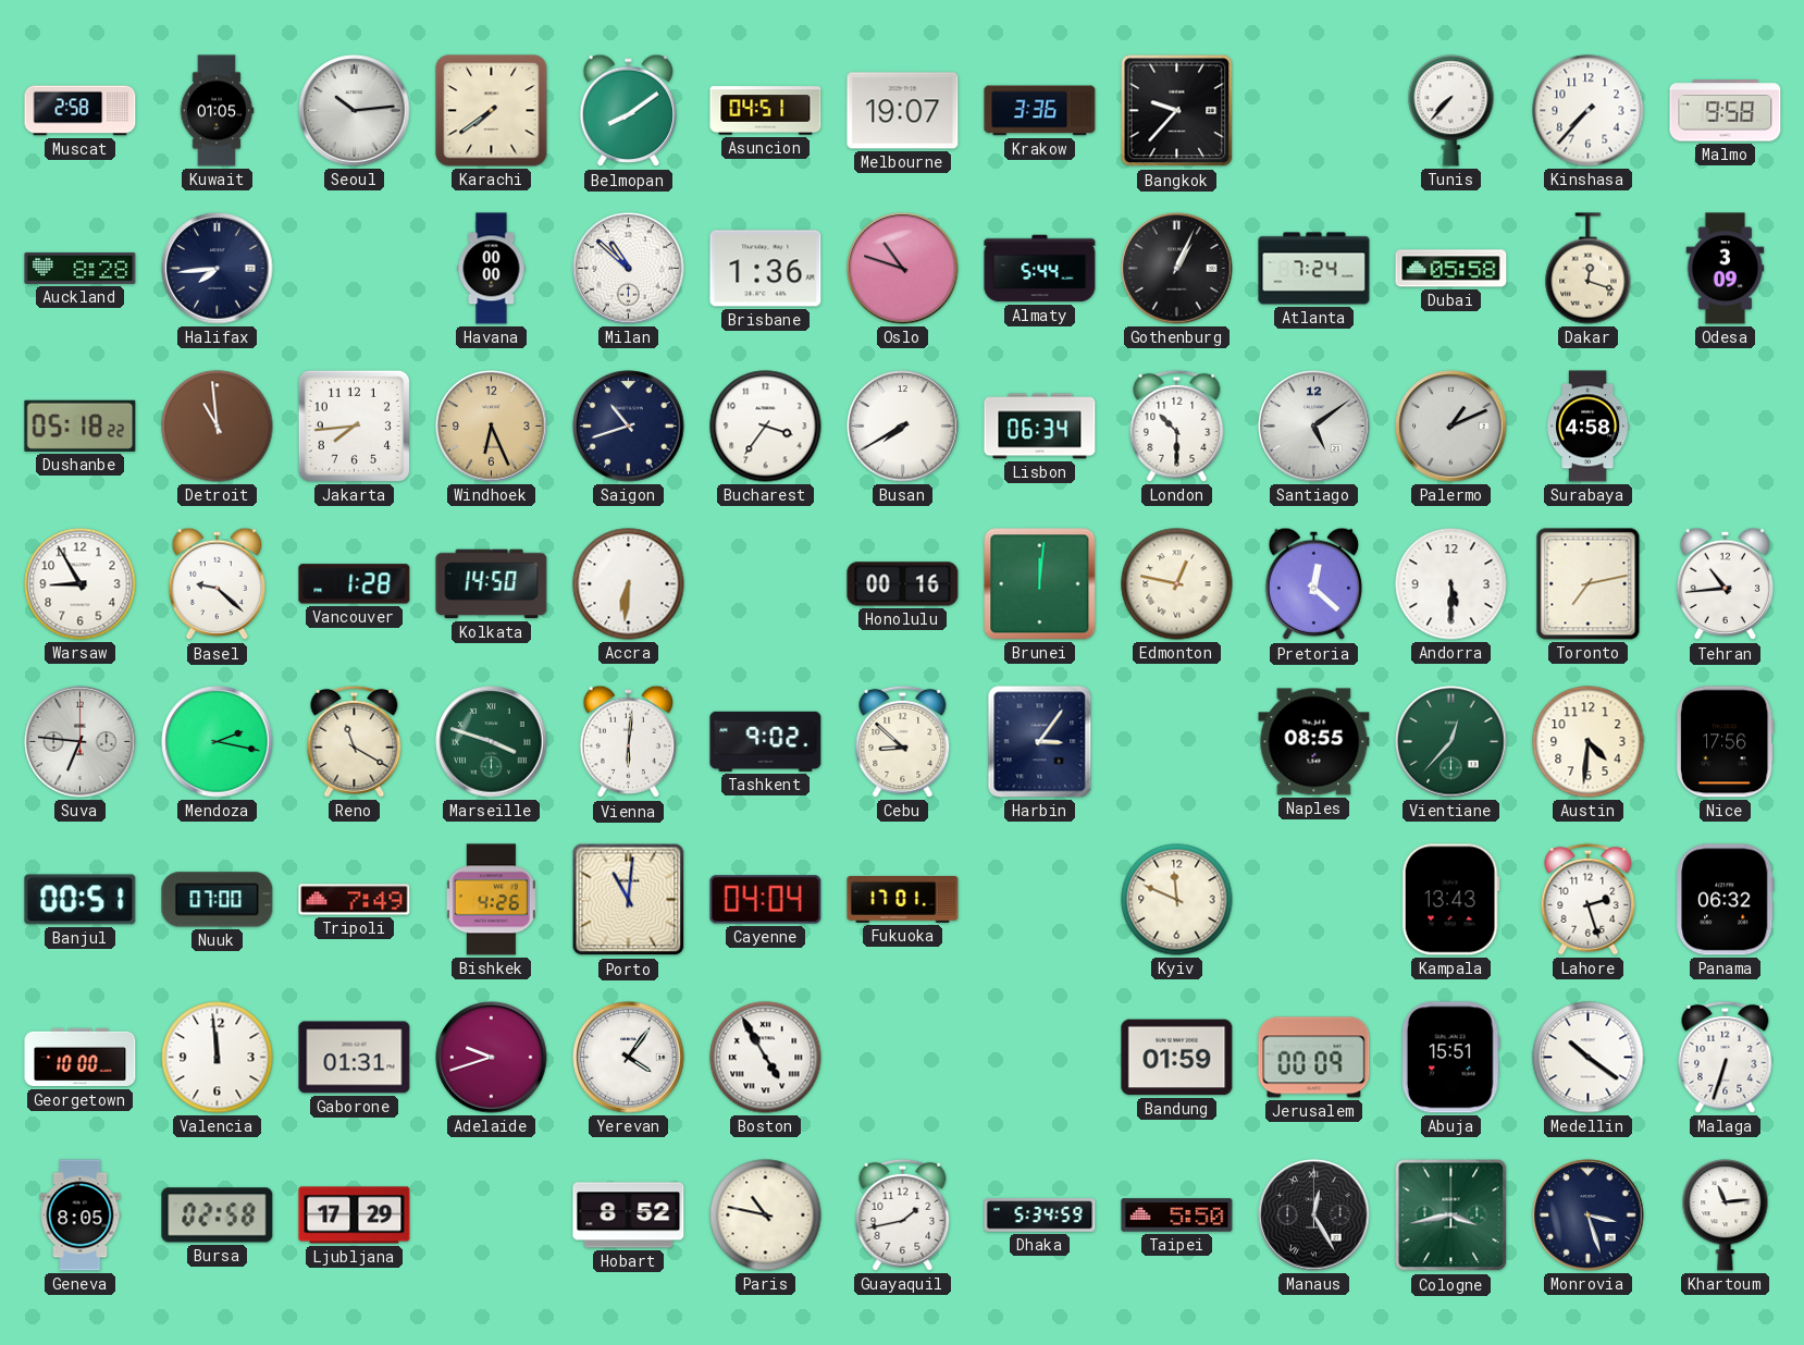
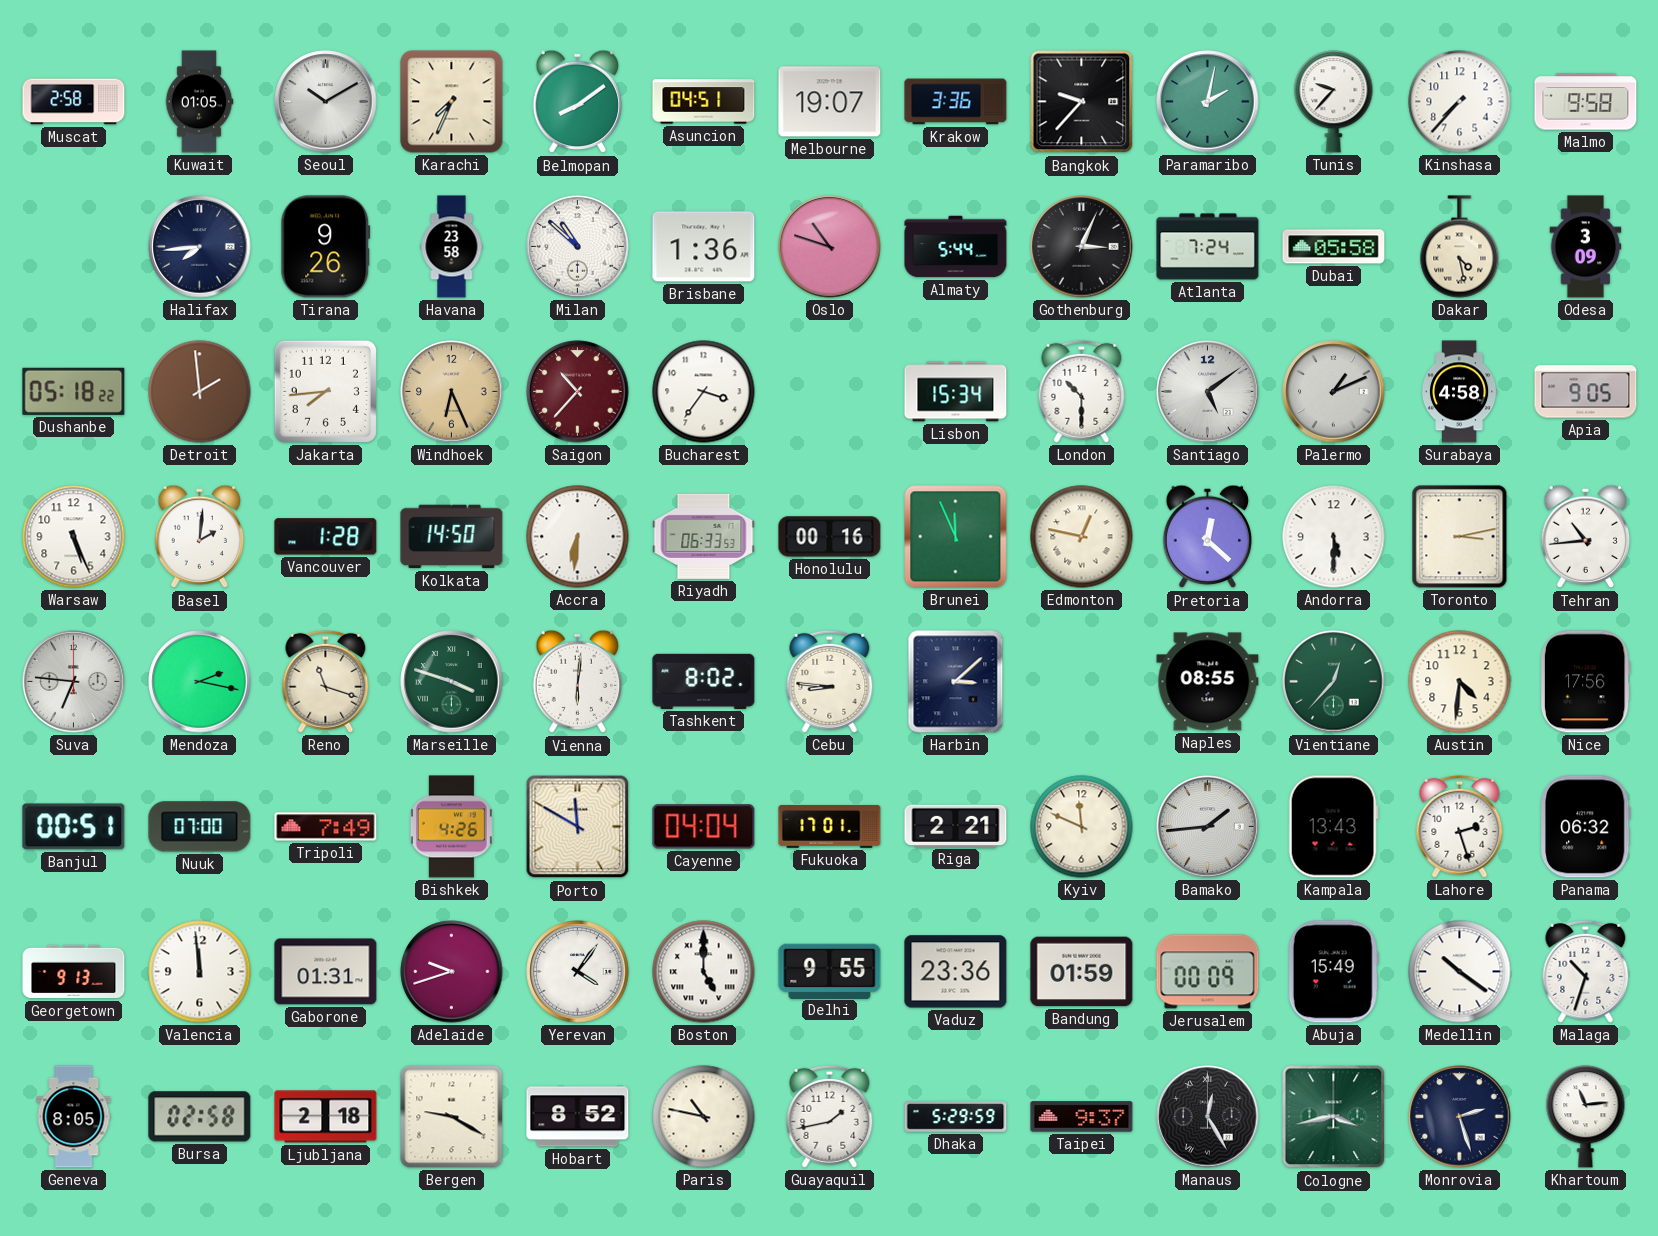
Seoul: 10:14 -> 10:10
Karachi: 7:39 -> 7:34
Paramaribo: none -> 2:02
Tunis: 7:37 -> 9:37
Auckland: 8:28 -> none
Tirana: none -> 9:26
Havana: 00:00 -> 23:58
Gothenburg: 1:04 -> 3:04
Dakar: 12:18 -> 4:28
Detroit: 10:59 -> 1:59
Saigon: 10:42 -> 10:37
Saigon dial: navy -> burgundy
Busan: 7:40 -> none
Lisbon: 06:34 -> 15:34
Apia: none -> 9:05
Warsaw: 8:55 -> 5:26
Basel: 9:22 -> 2:01
Riyadh: none -> 06:33
Brunei: 12:01 -> 11:56
Toronto: 7:13 -> 3:13
Reno: 11:20 -> 11:18
Tashkent: 9:02 -> 8:02
Cebu: 8:52 -> 8:46
Harbin: 3:06 -> 3:08
Porto: 11:01 -> 11:50
Riga: none -> 2:21
Bamako: none -> 1:44
Georgetown: 10:00 -> 9:13
Boston: 4:55 -> 5:00
Delhi: none -> 9:55
Vaduz: none -> 23:36
Abuja: 15:51 -> 15:49
Malaga: 6:33 -> 10:33
Ljubljana: 17:29 -> 2:18
Bergen: none -> 9:20
Dhaka: 5:34 -> 5:29
Taipei: 5:50 -> 9:37
Monrovia: 3:27 -> 2:27
